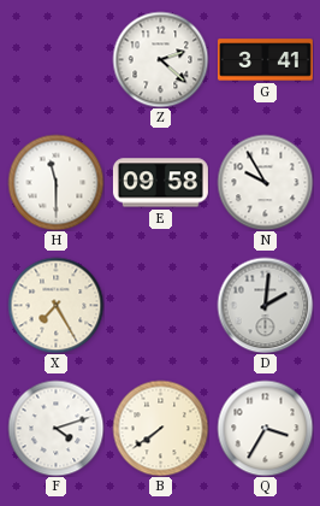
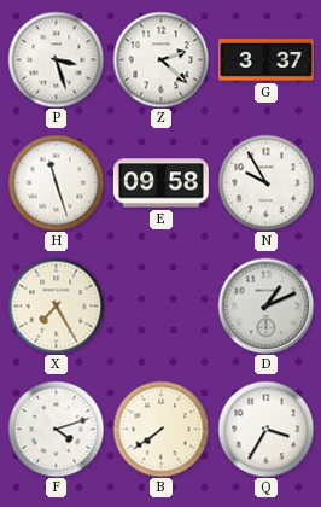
P: none -> 3:27
G: 3:41 -> 3:37
H: 11:30 -> 11:27
D: 2:01 -> 1:11
